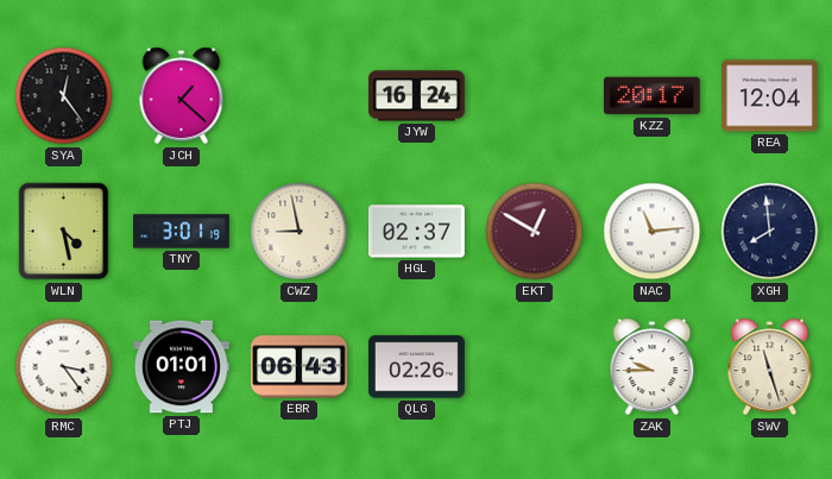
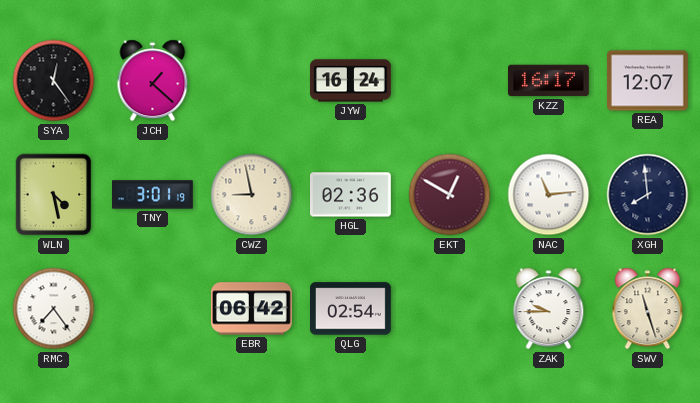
KZZ: 20:17 -> 16:17
REA: 12:04 -> 12:07
HGL: 02:37 -> 02:36
RMC: 3:24 -> 7:24
PTJ: 01:01 -> none
EBR: 06:43 -> 06:42
QLG: 02:26 -> 02:54
